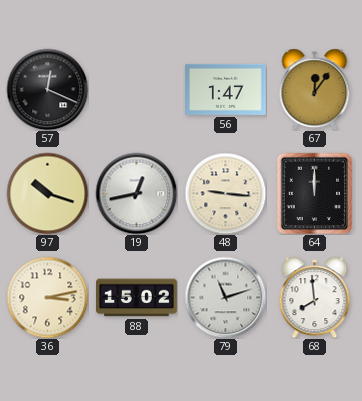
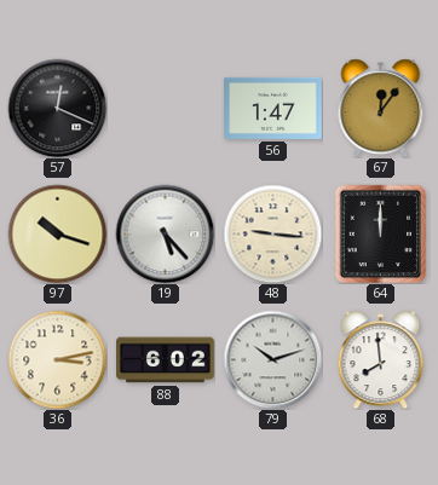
19: 12:43 -> 5:23
88: 15:02 -> 6:02
79: 11:12 -> 10:12
